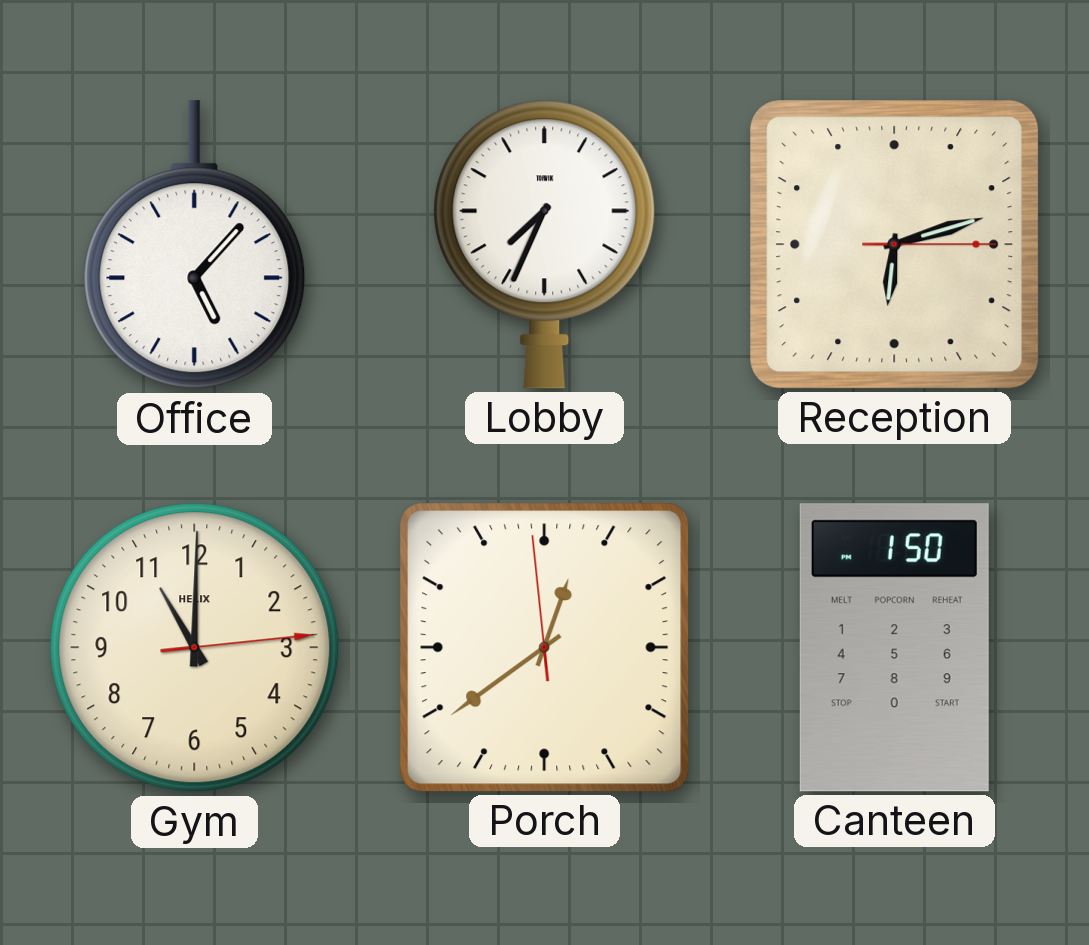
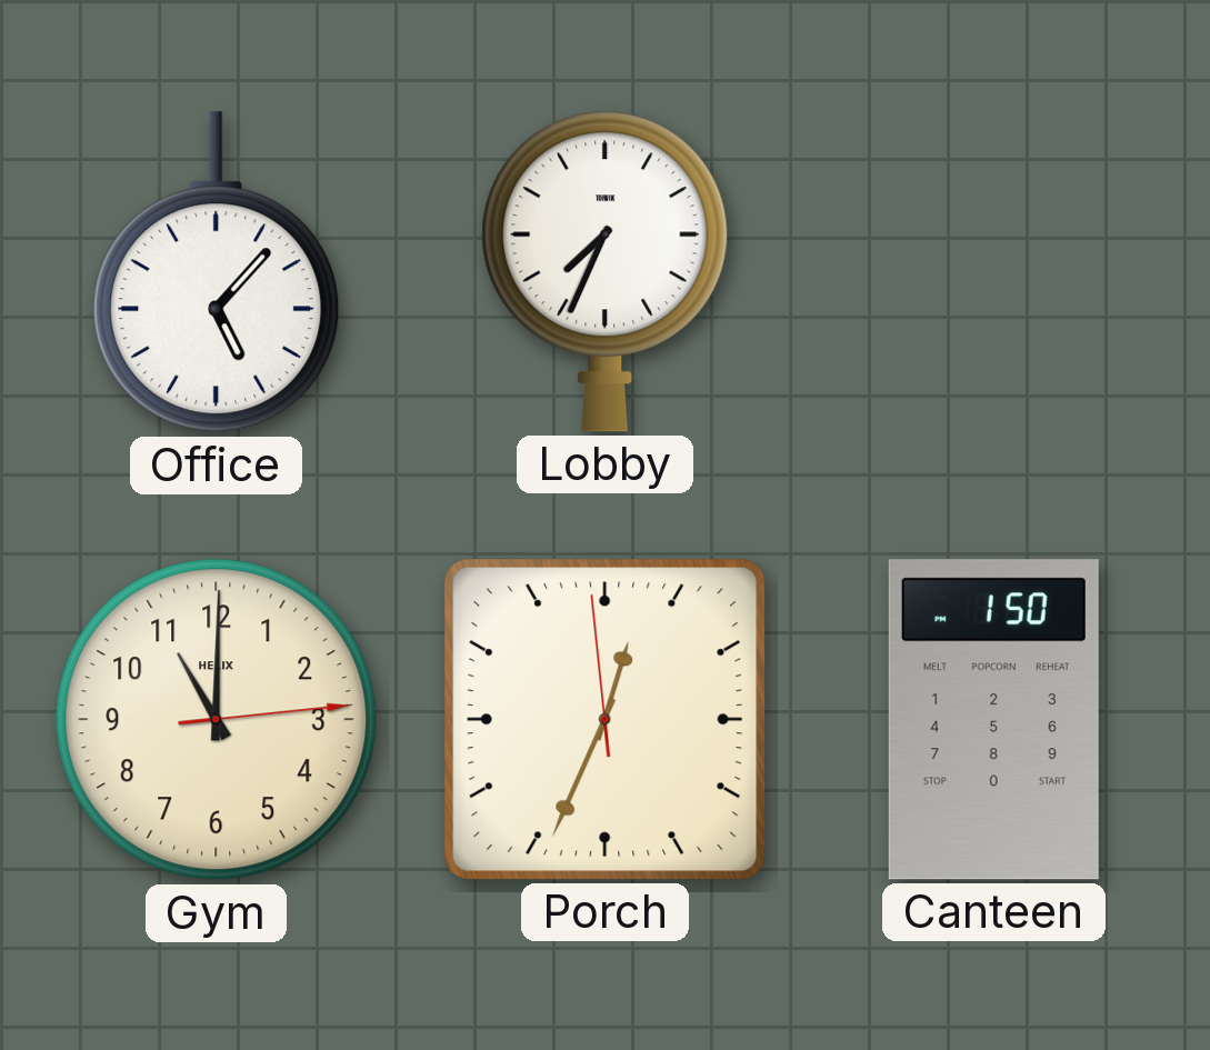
Reception: 6:12 -> none
Porch: 12:38 -> 12:33
